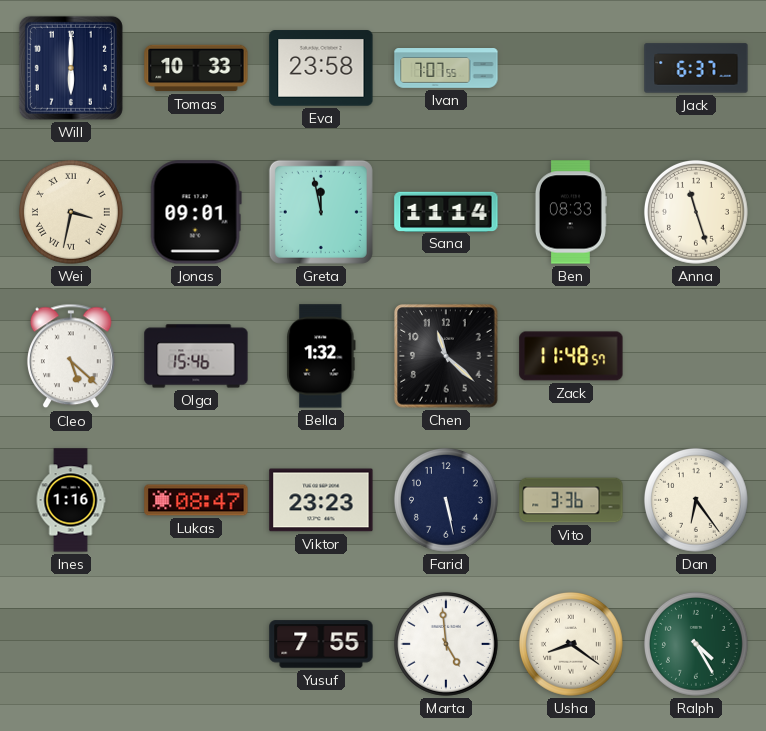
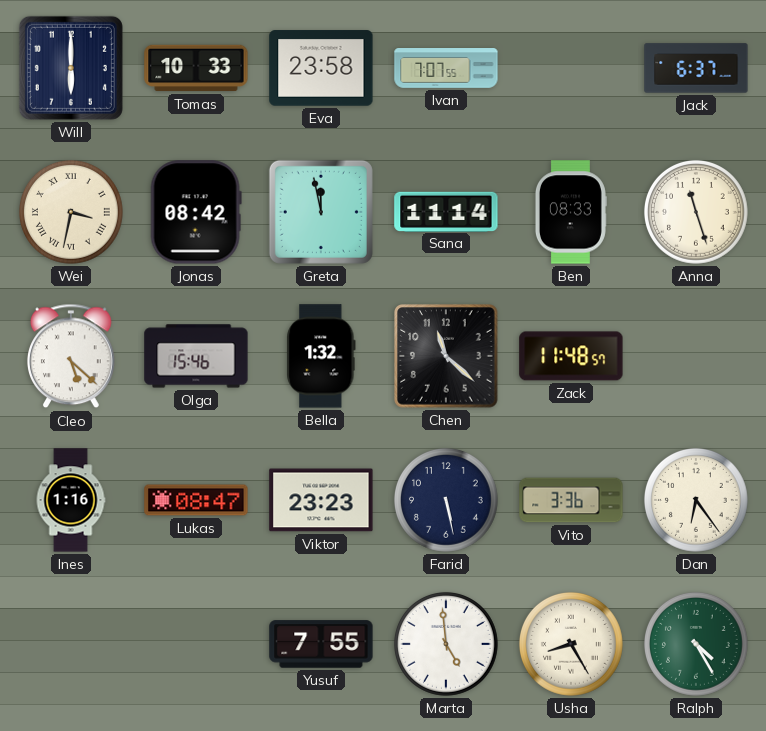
Jonas: 09:01 -> 08:42
Usha: 8:21 -> 8:25
